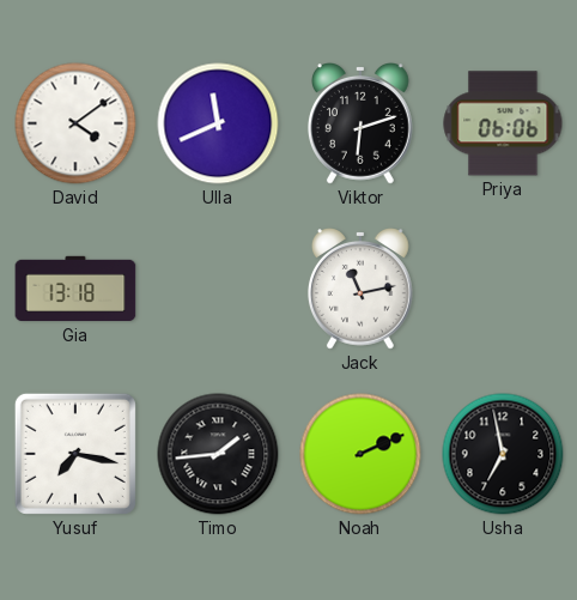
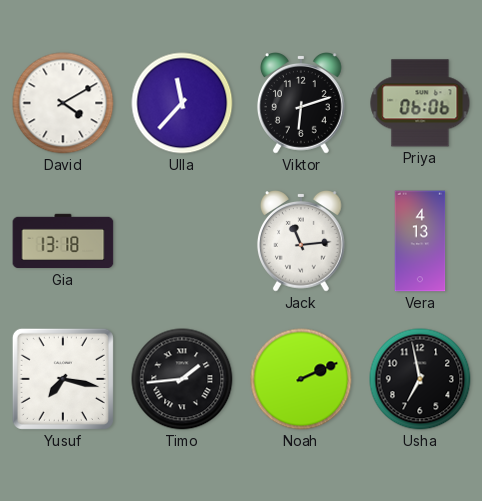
David: 4:09 -> 4:10
Ulla: 11:41 -> 11:37
Jack: 11:13 -> 11:14
Vera: none -> 4:13
